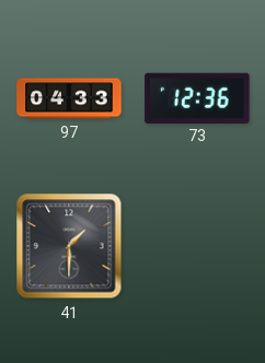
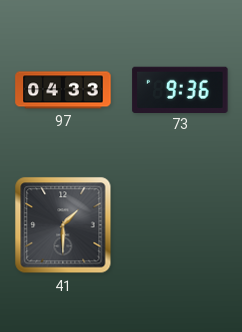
73: 12:36 -> 9:36
